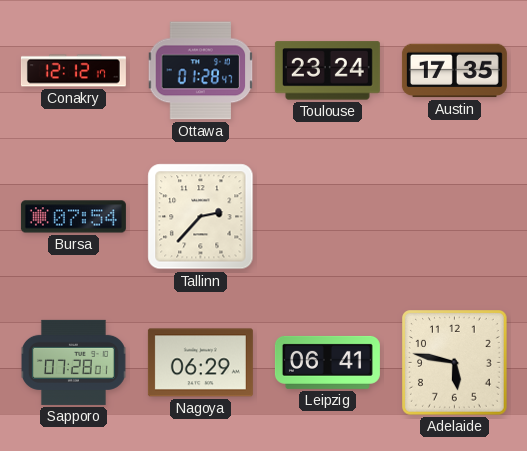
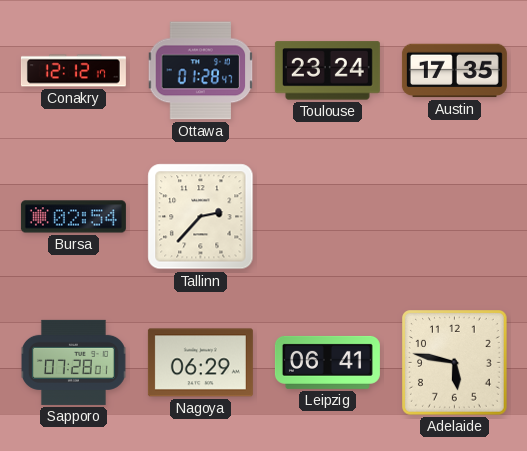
Bursa: 07:54 -> 02:54
